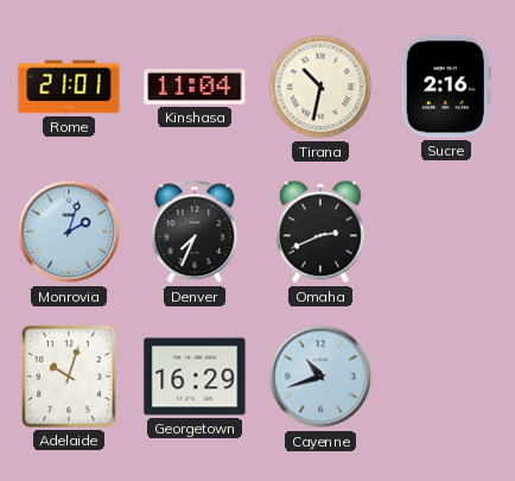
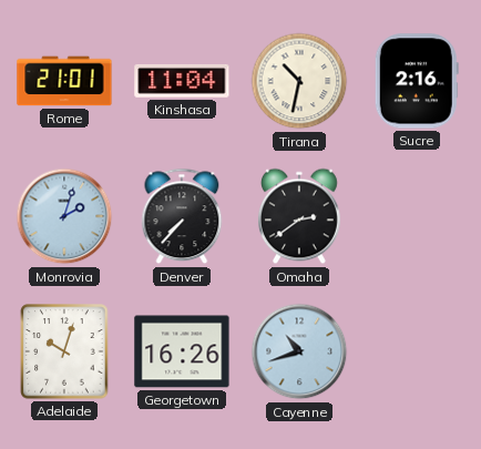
Denver: 7:34 -> 7:37
Omaha: 2:41 -> 2:39
Georgetown: 16:29 -> 16:26
